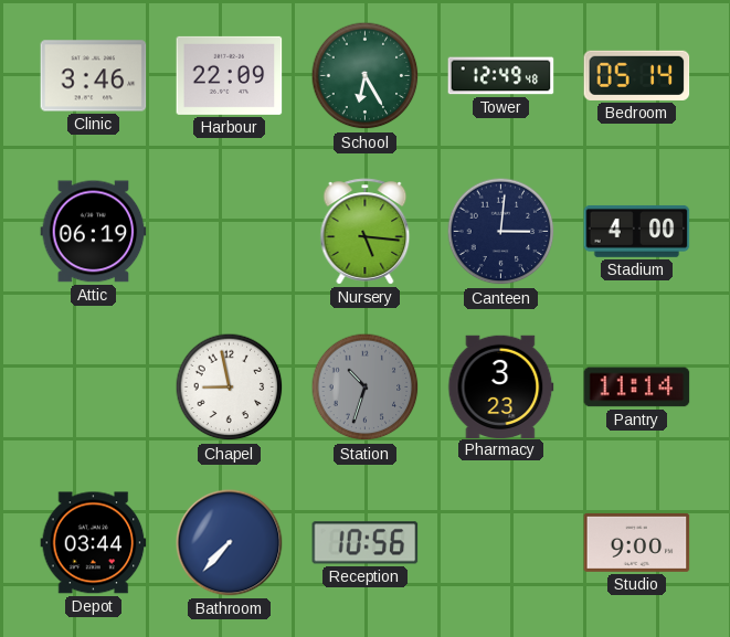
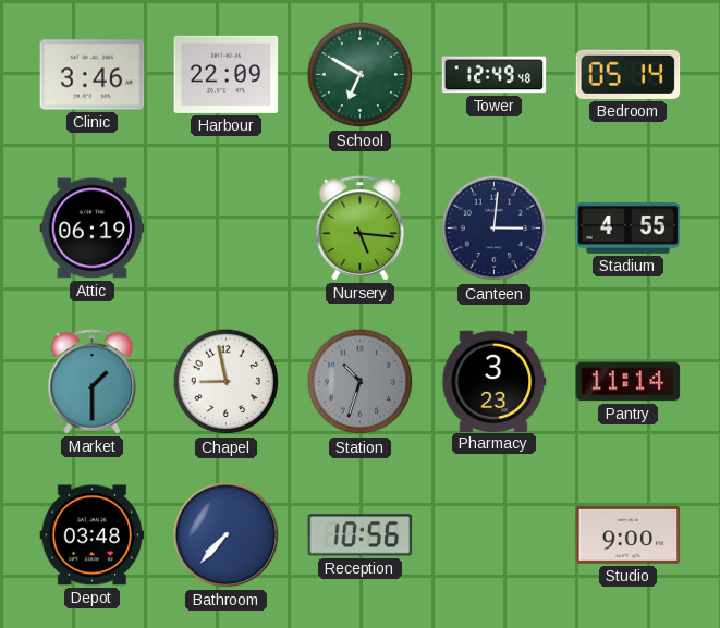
School: 6:25 -> 6:50
Stadium: 4:00 -> 4:55
Market: none -> 1:30
Depot: 03:44 -> 03:48
